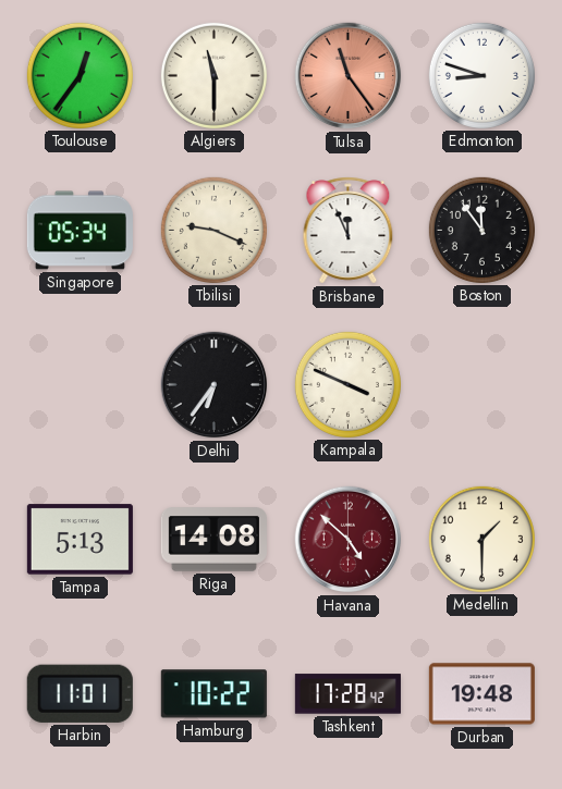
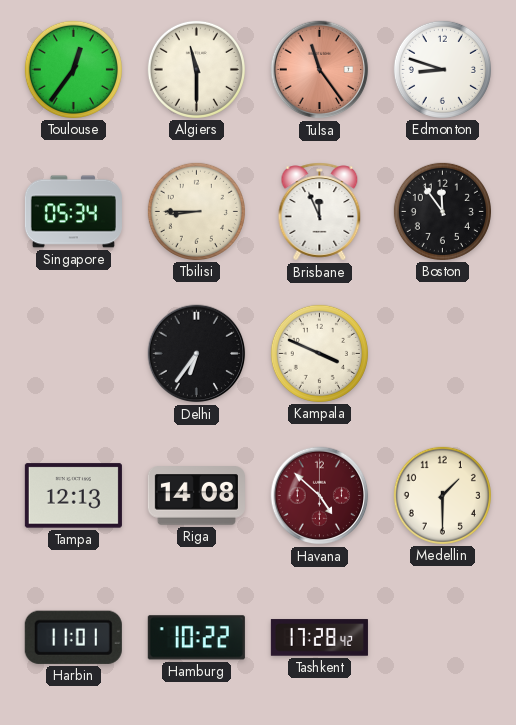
Tbilisi: 9:19 -> 8:45
Tampa: 5:13 -> 12:13
Durban: 19:48 -> none
